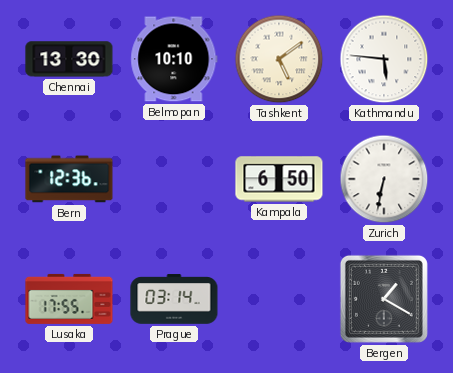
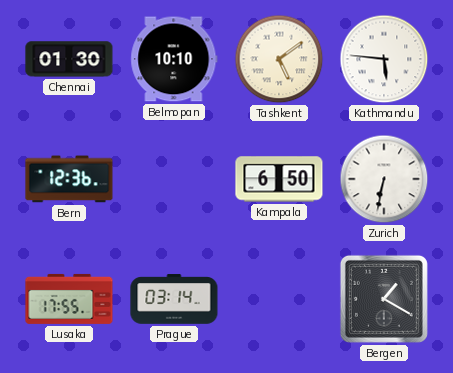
Chennai: 13:30 -> 01:30
